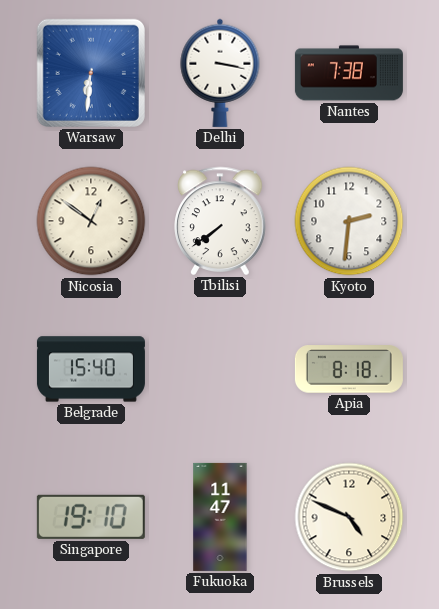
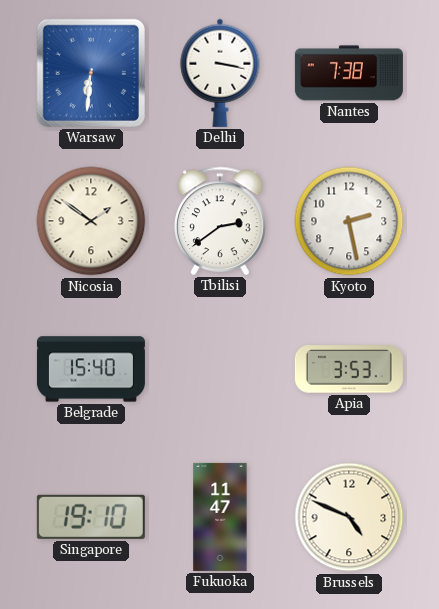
Nicosia: 12:51 -> 1:51
Tbilisi: 7:39 -> 2:39
Kyoto: 2:31 -> 2:28
Apia: 8:18 -> 3:53
